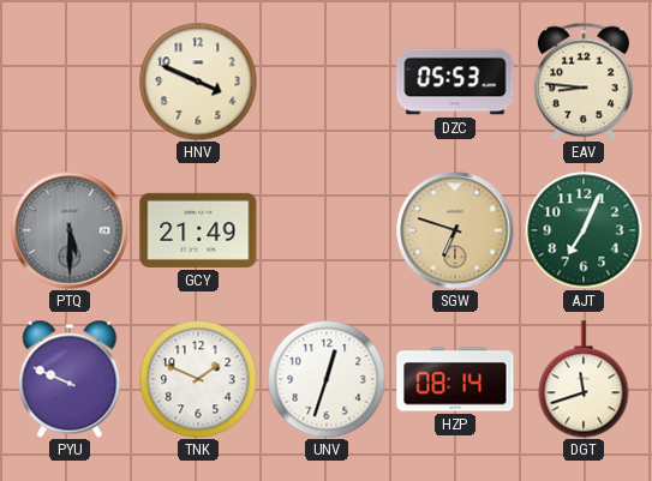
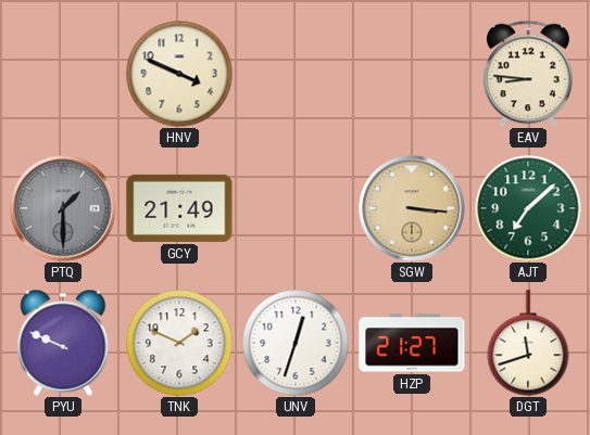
DZC: 05:53 -> none
PTQ: 5:30 -> 1:30
SGW: 6:48 -> 3:16
AJT: 7:04 -> 7:08
HZP: 08:14 -> 21:27
